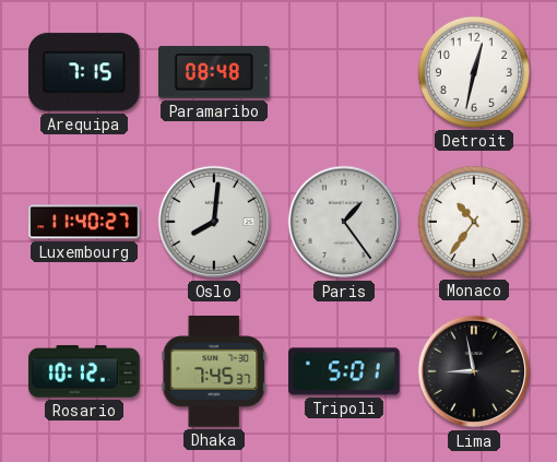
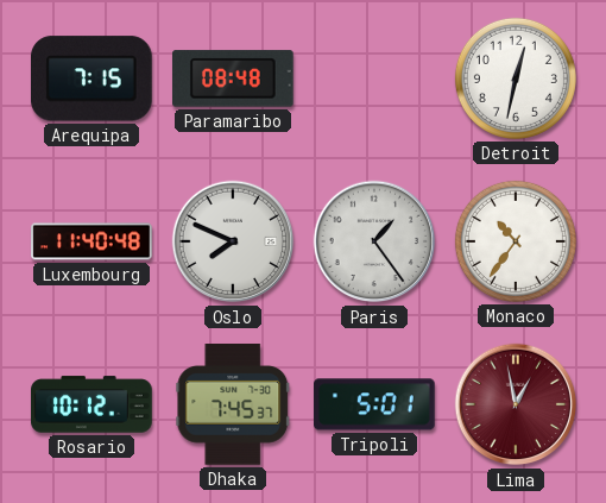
Luxembourg: 11:40:27 -> 11:40:48
Oslo: 8:01 -> 7:49
Lima: 8:58 -> 12:58
Lima dial: black -> burgundy
